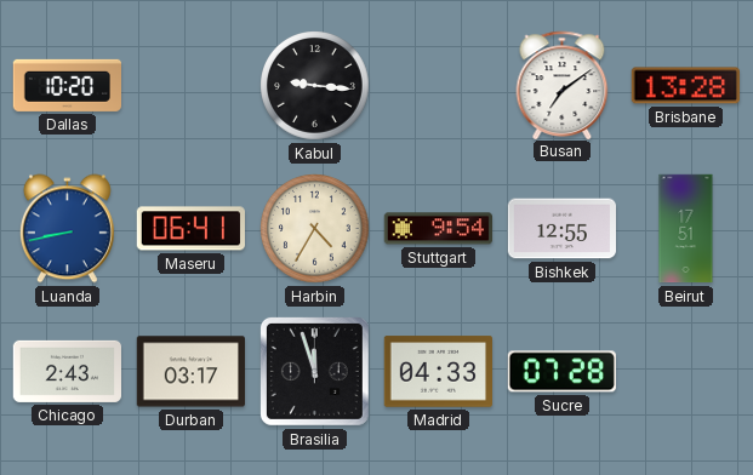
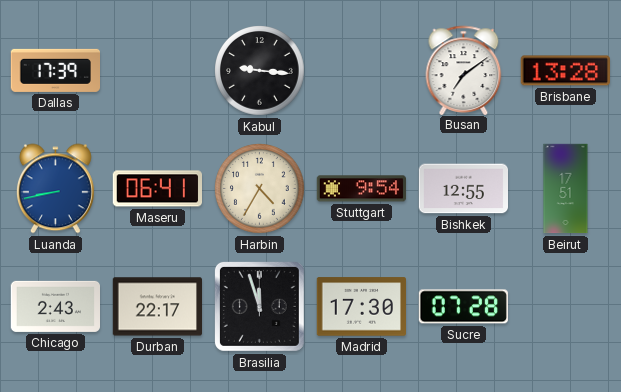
Dallas: 10:20 -> 17:39
Durban: 03:17 -> 22:17
Madrid: 04:33 -> 17:30
